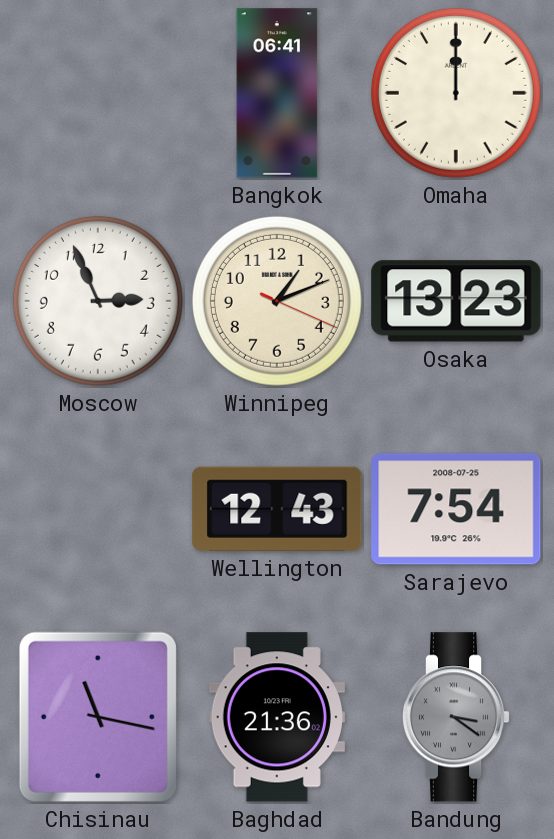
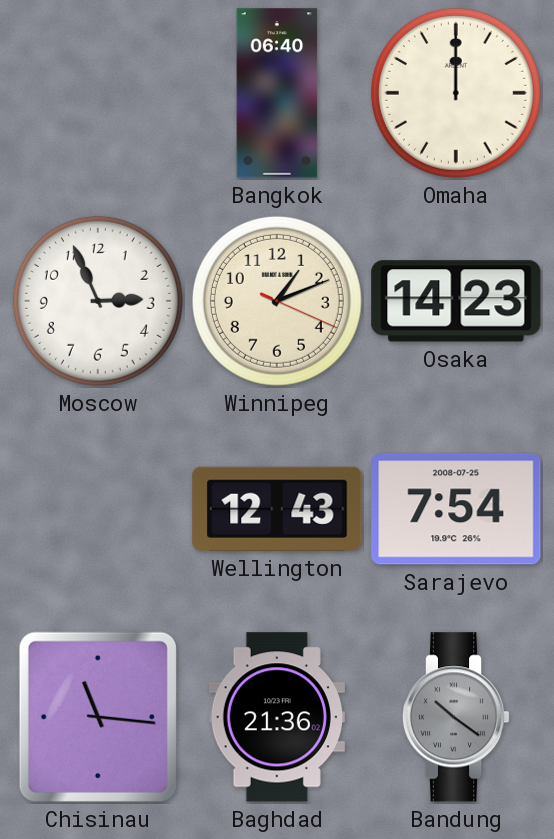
Bangkok: 06:41 -> 06:40
Osaka: 13:23 -> 14:23
Chisinau: 11:17 -> 11:16
Bandung: 3:21 -> 10:21
